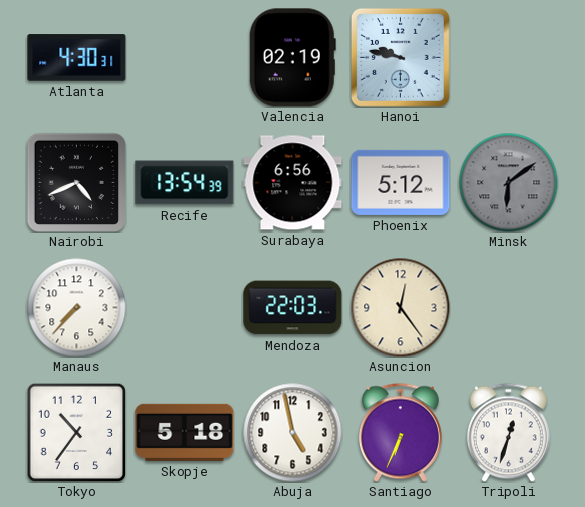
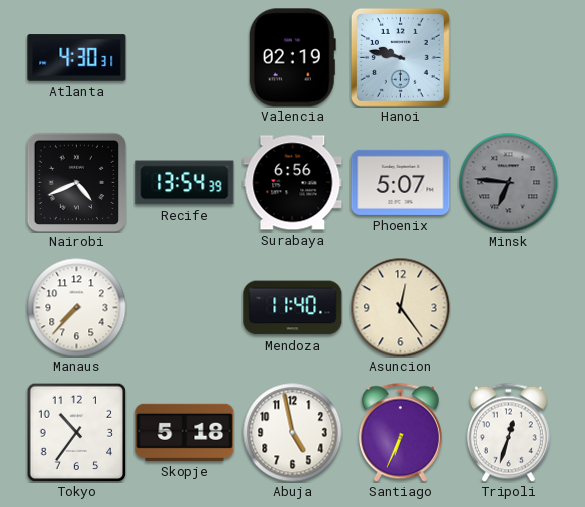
Phoenix: 5:12 -> 5:07
Minsk: 6:09 -> 6:46
Mendoza: 22:03 -> 11:40
